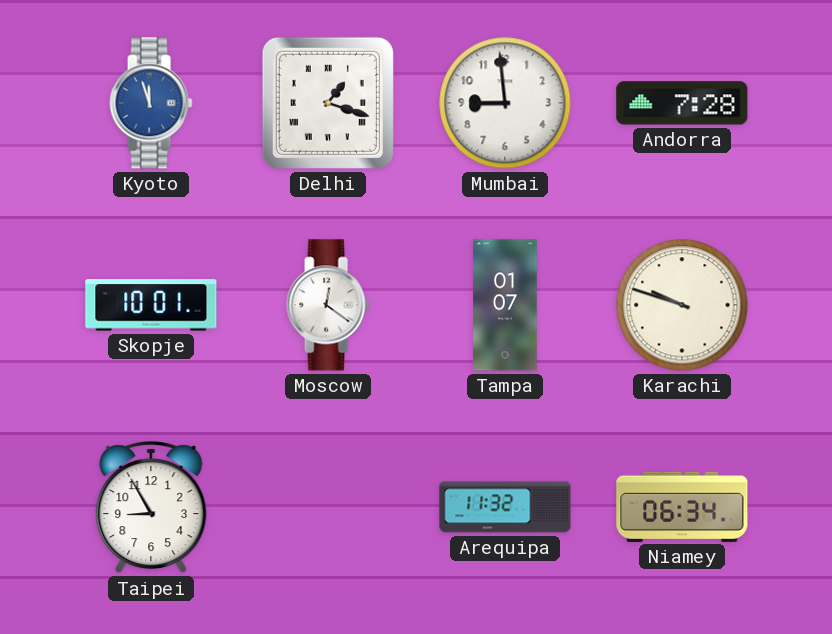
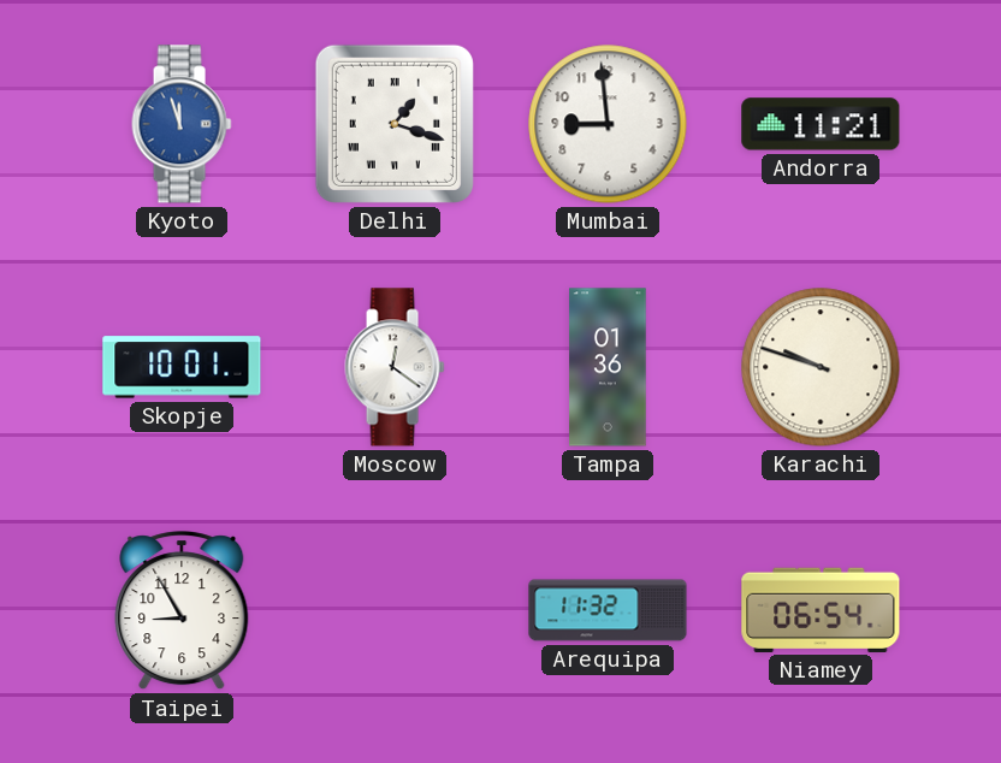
Andorra: 7:28 -> 11:21
Tampa: 01:07 -> 01:36
Niamey: 06:34 -> 06:54
